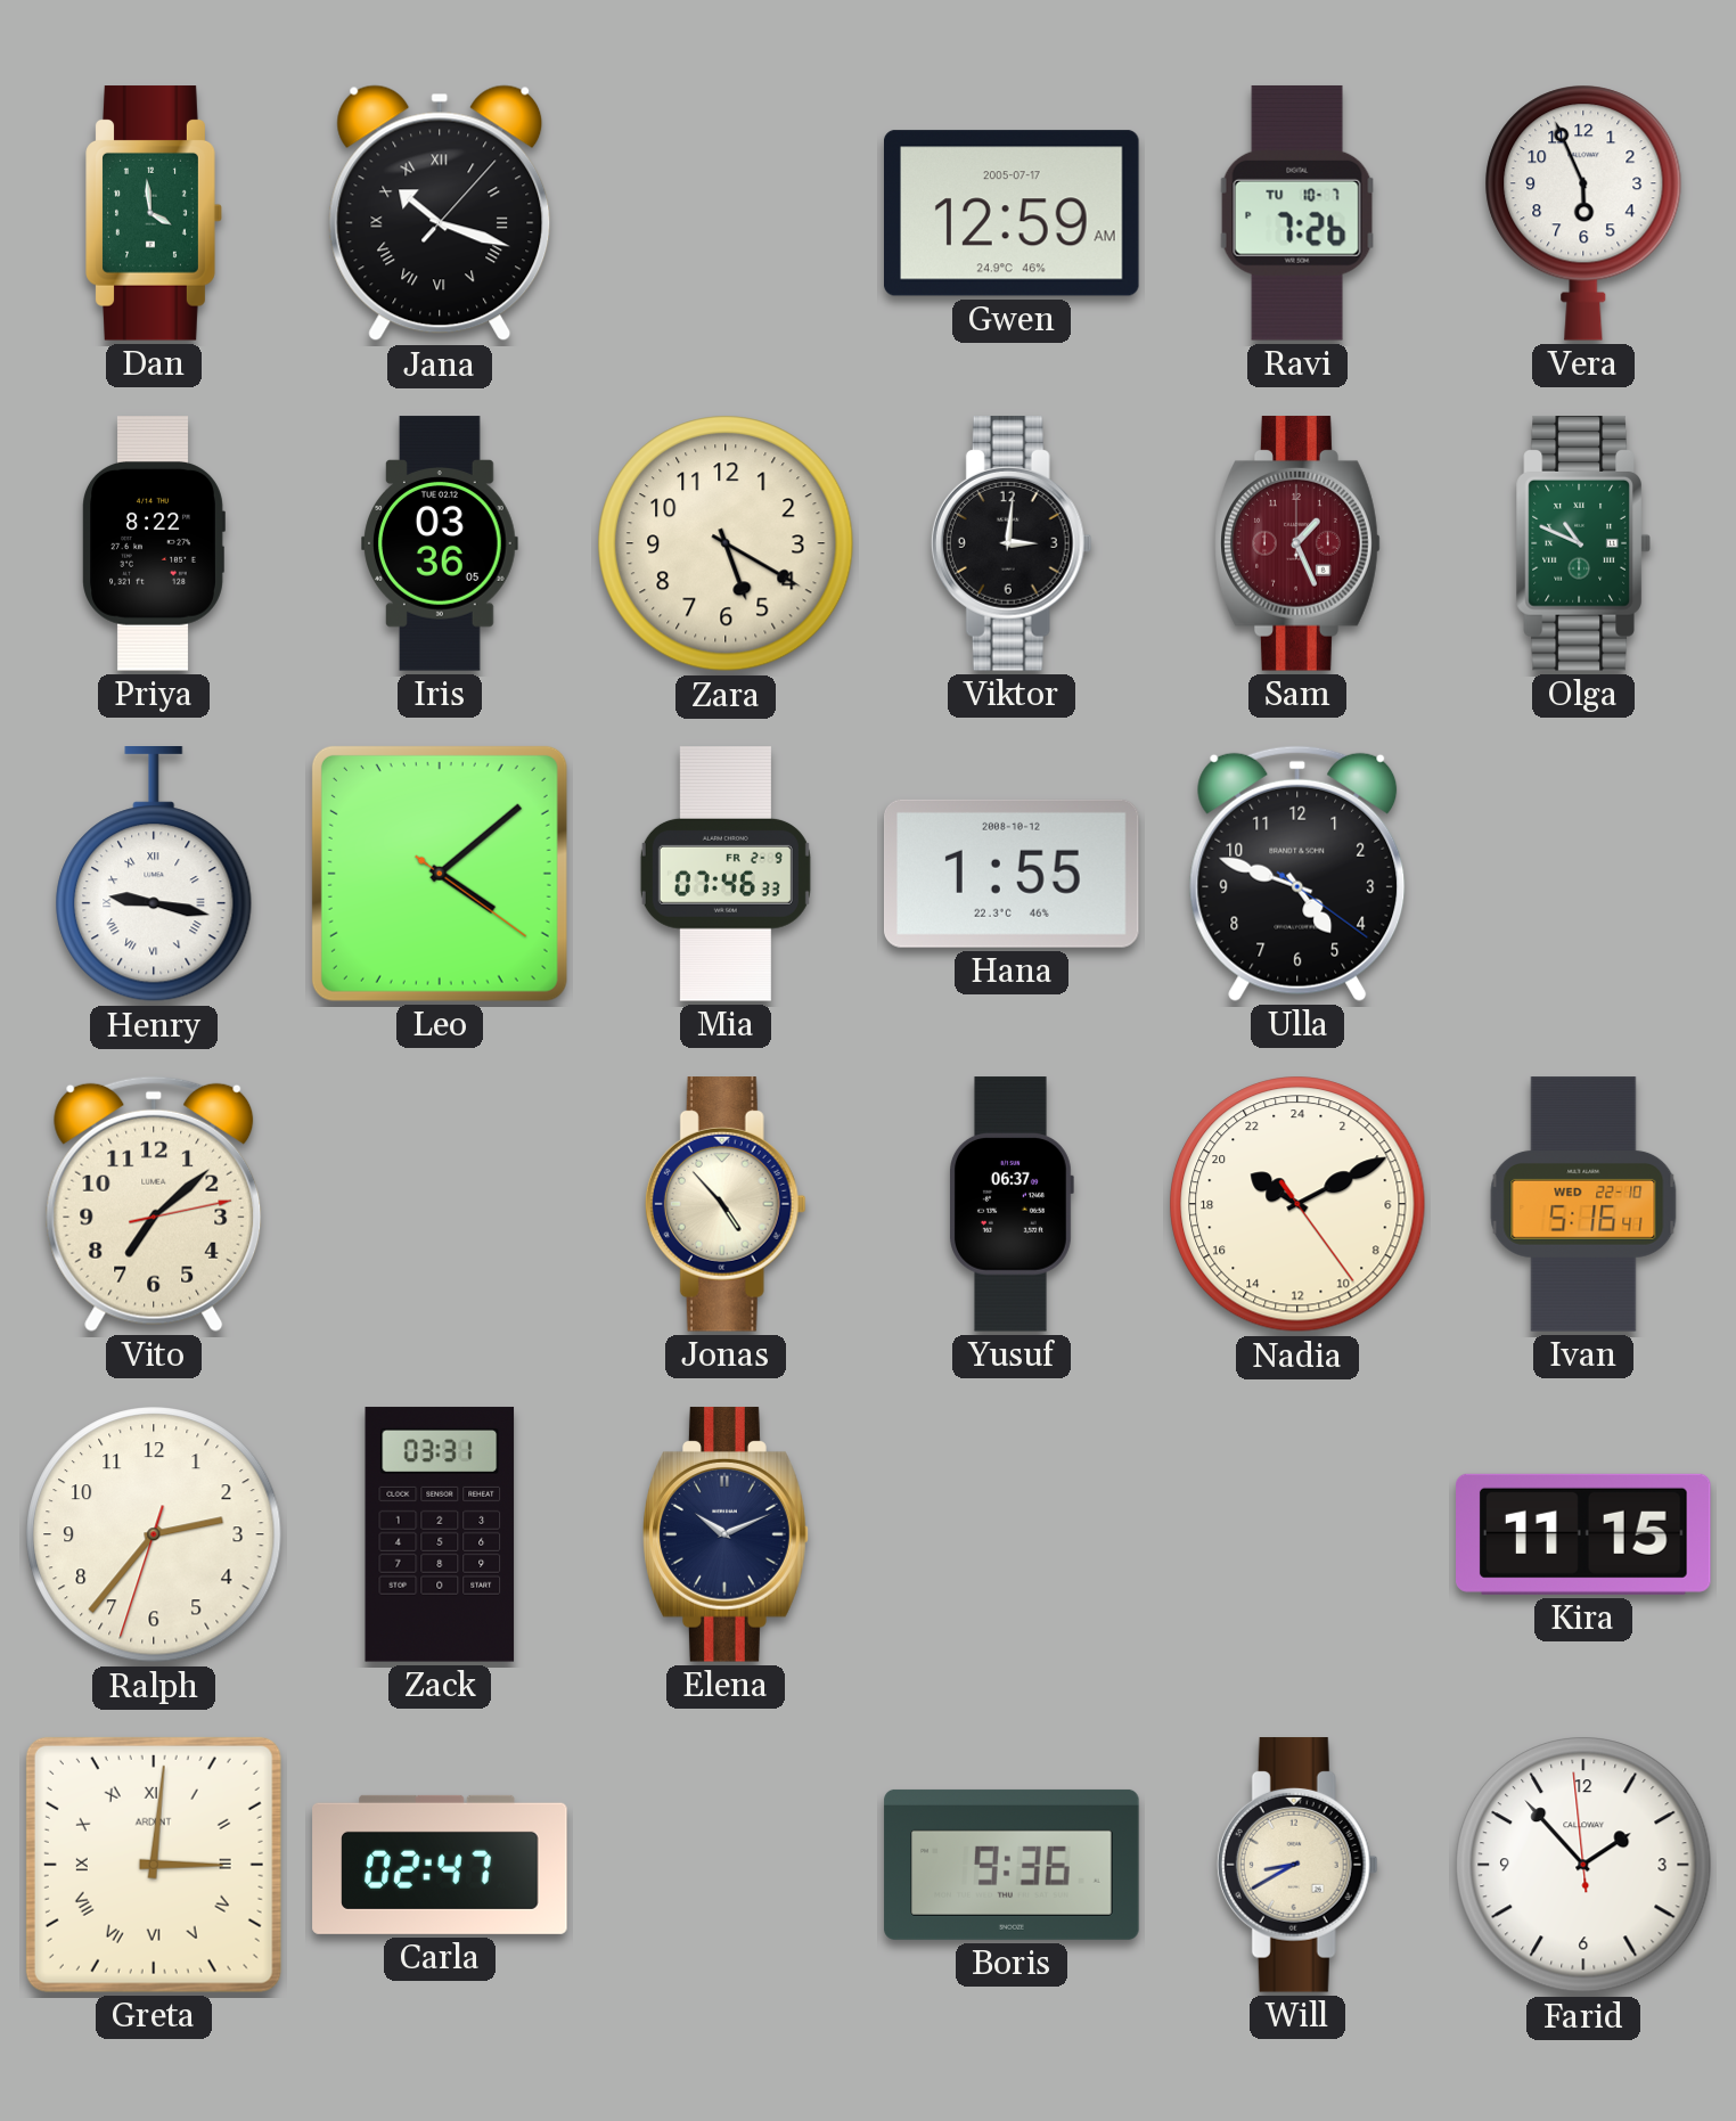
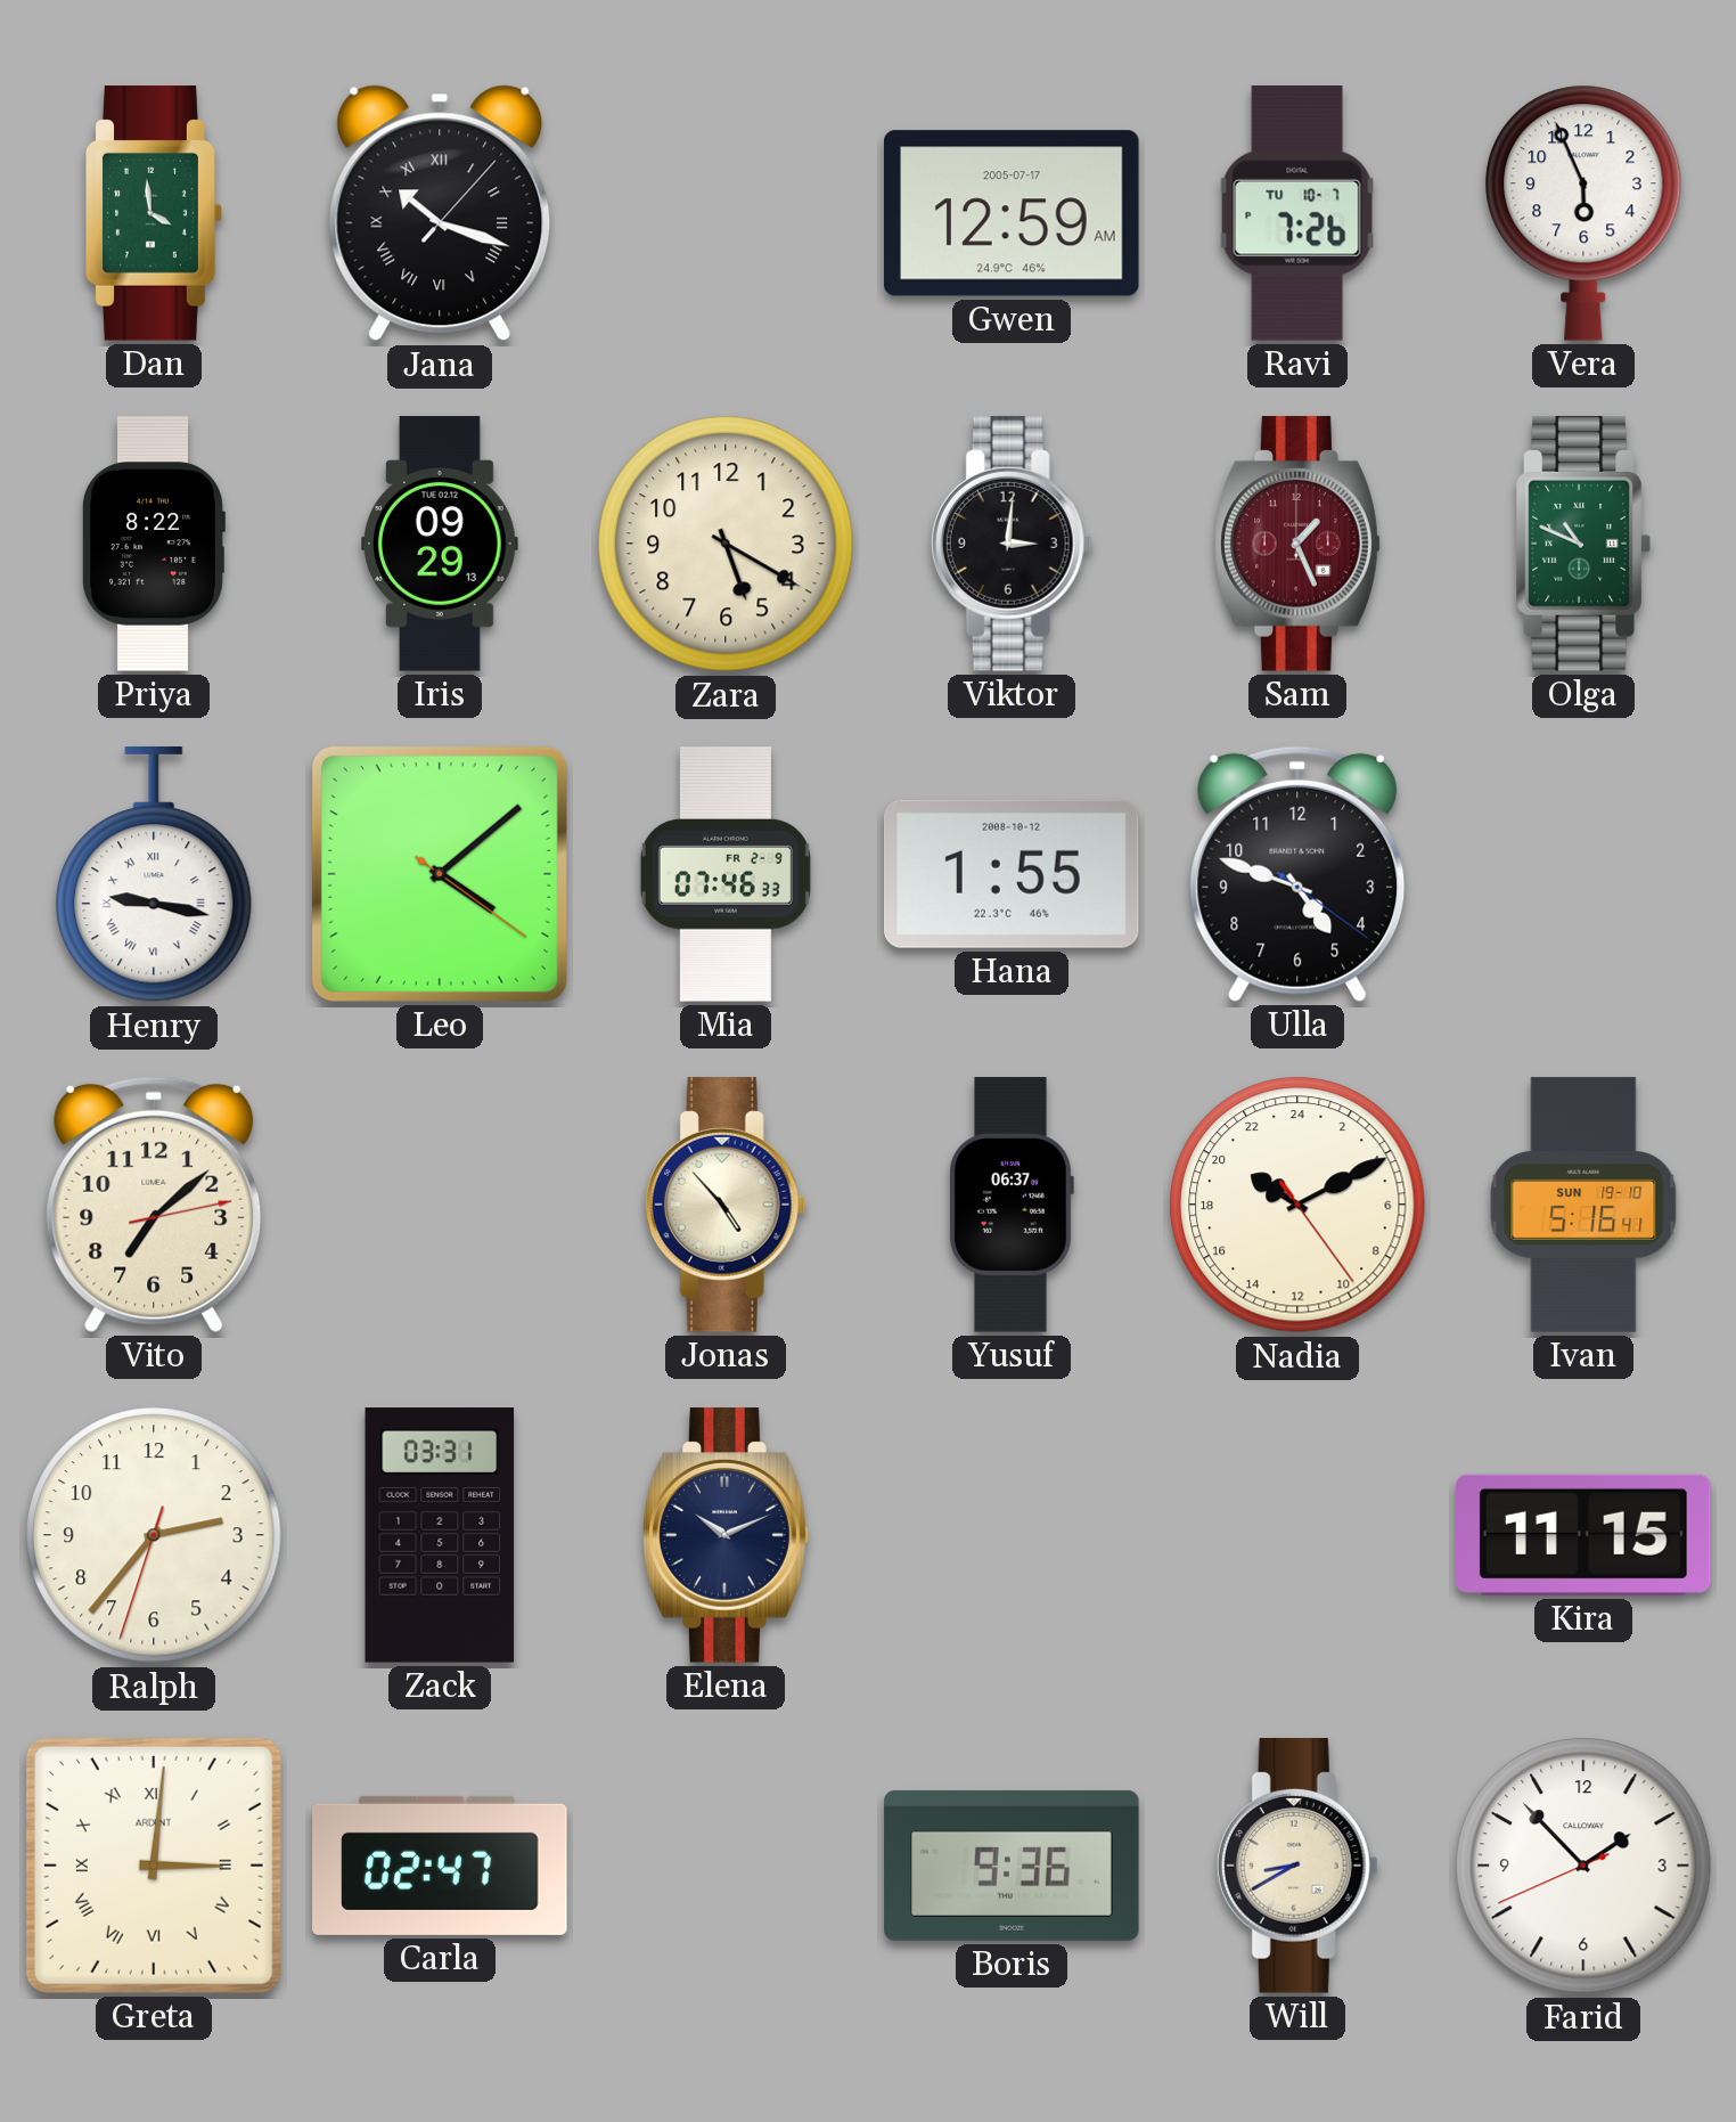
Iris: 03:36 -> 09:29
Ivan date: WED 22-10 -> SUN 19-10
Farid: 1:52:59 -> 1:52:41
